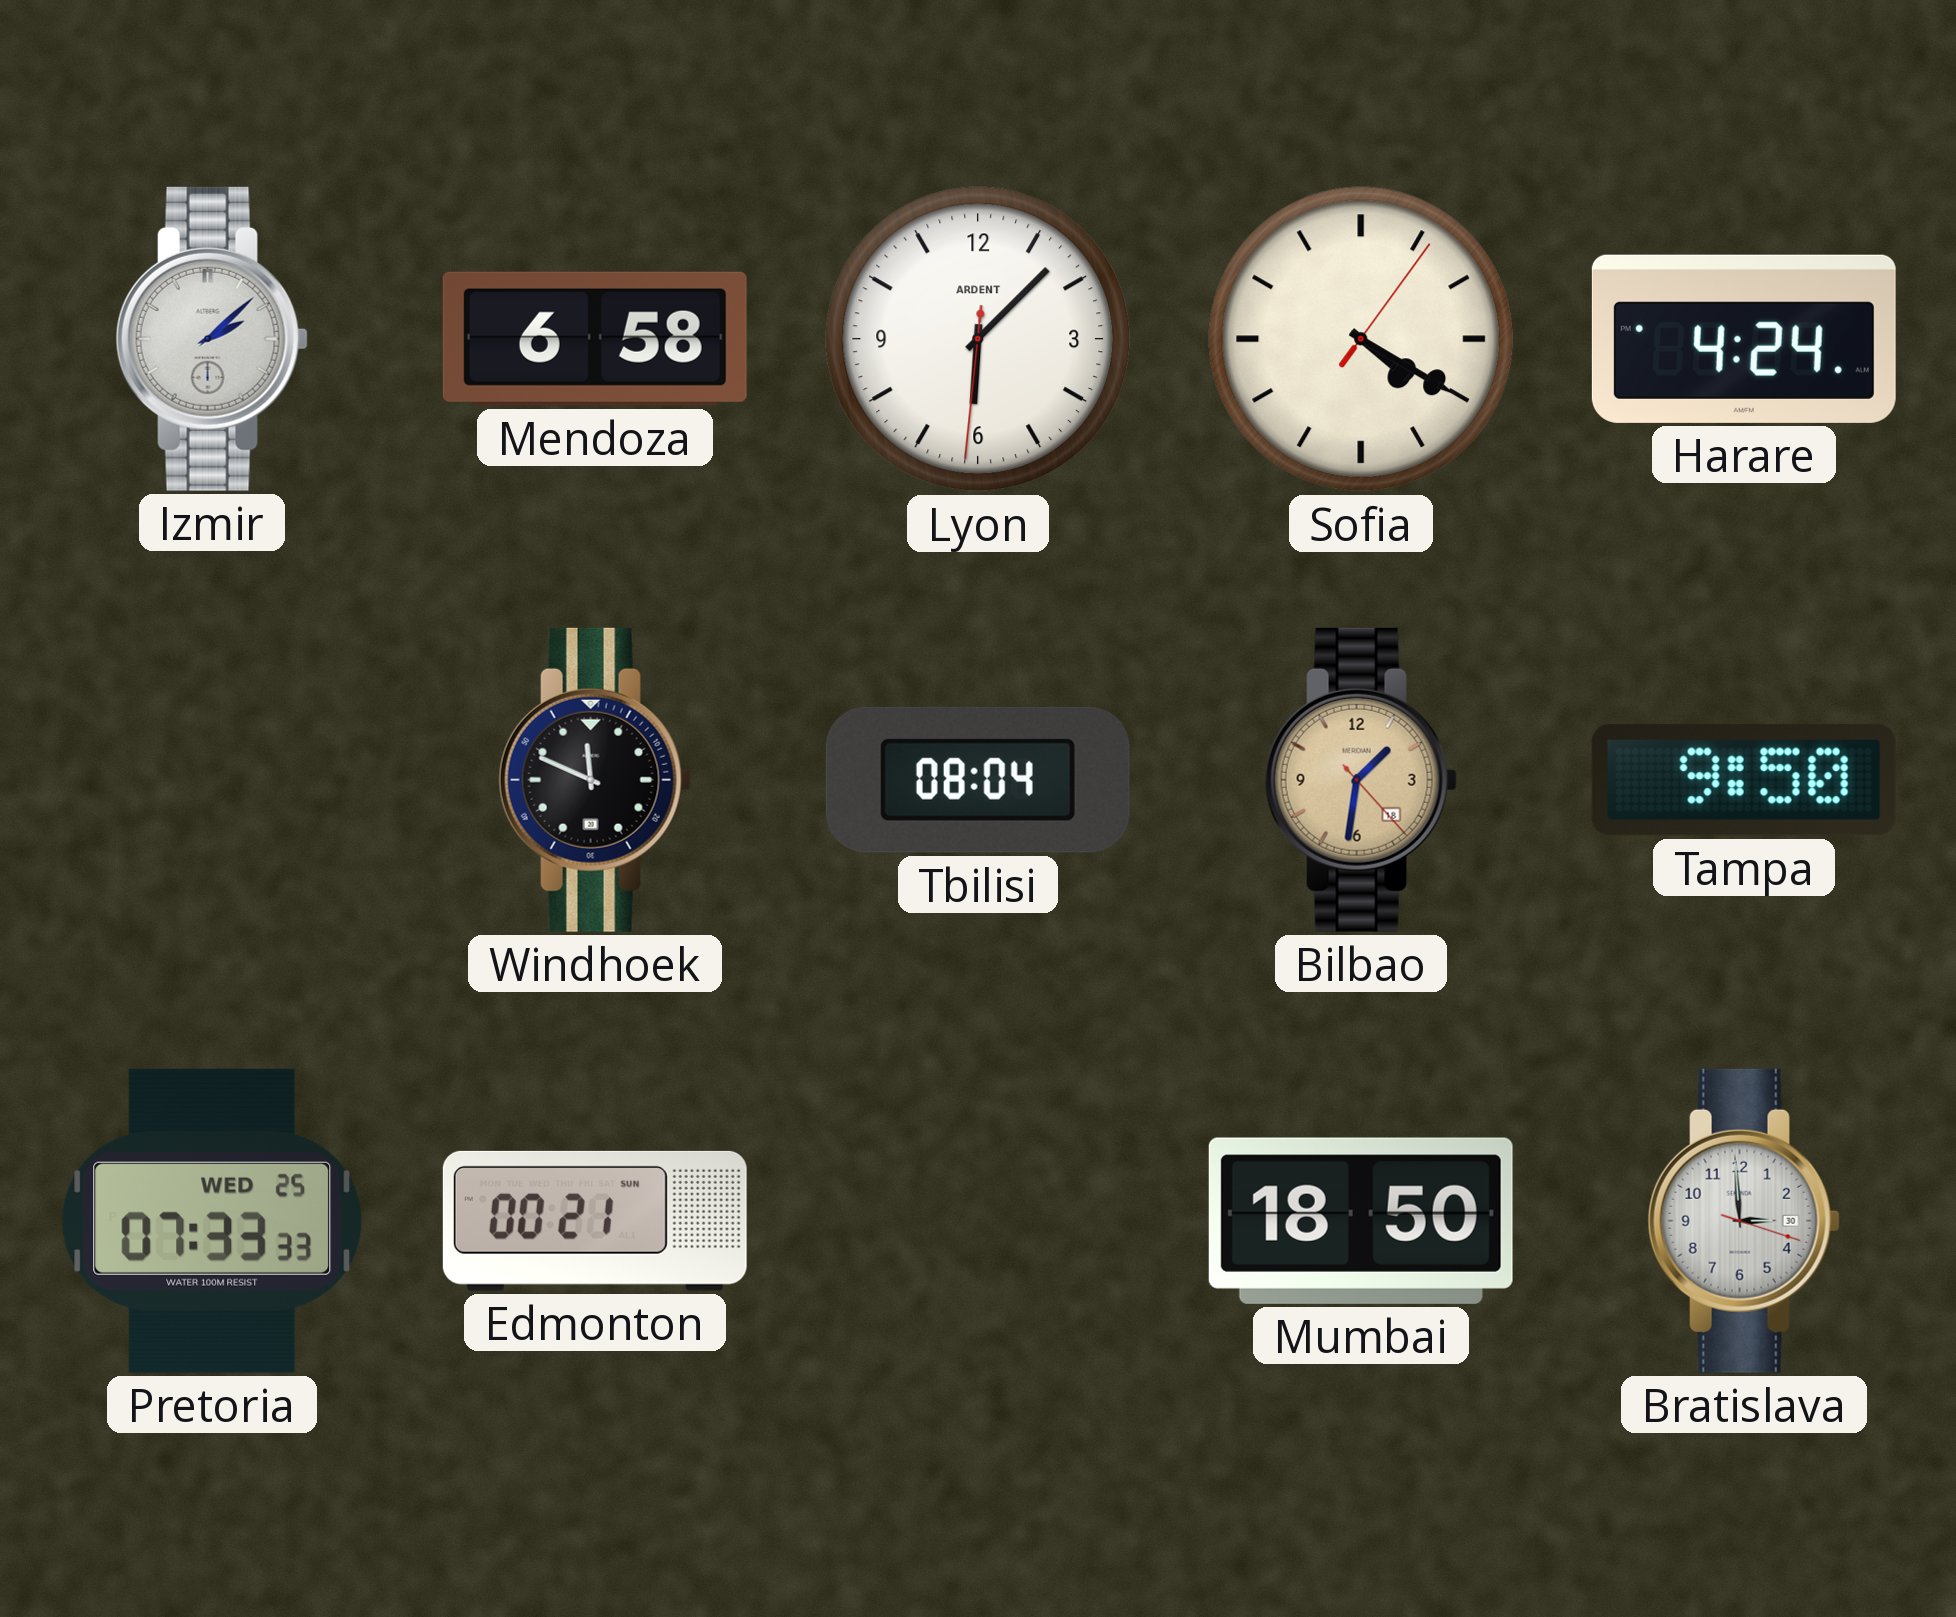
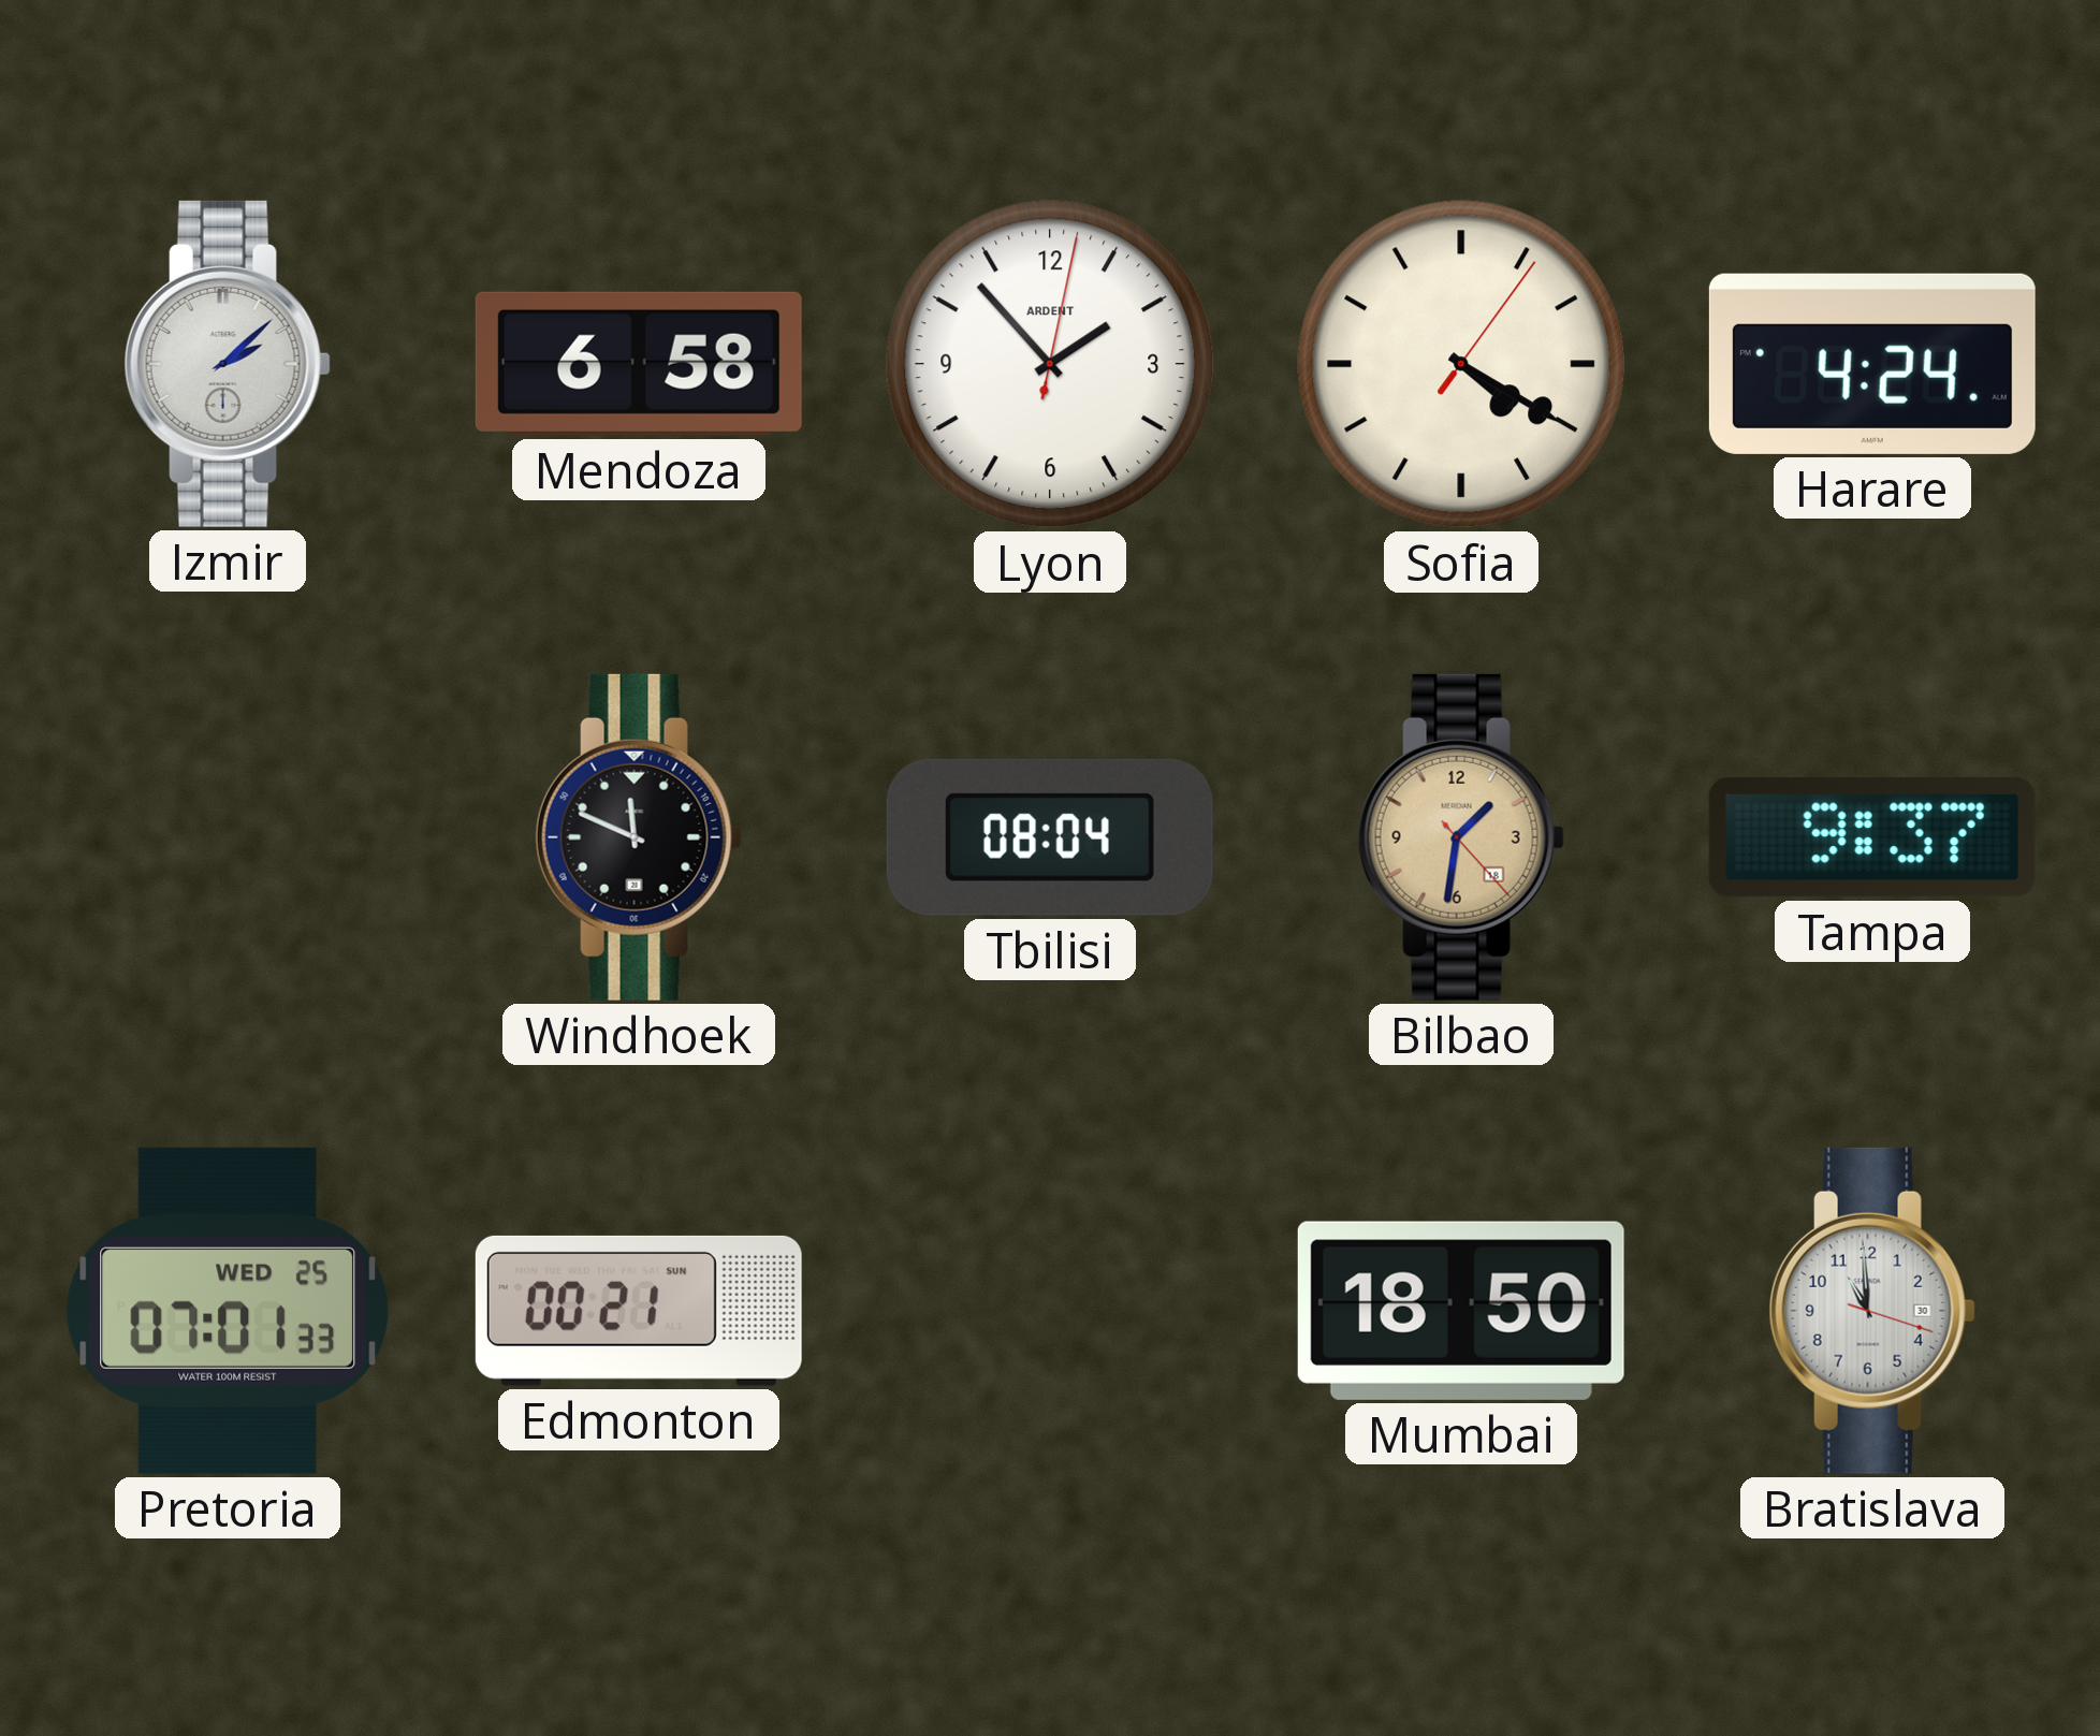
Lyon: 6:07 -> 1:53
Tampa: 9:50 -> 9:37
Pretoria: 07:33 -> 07:01
Bratislava: 2:59 -> 10:59
